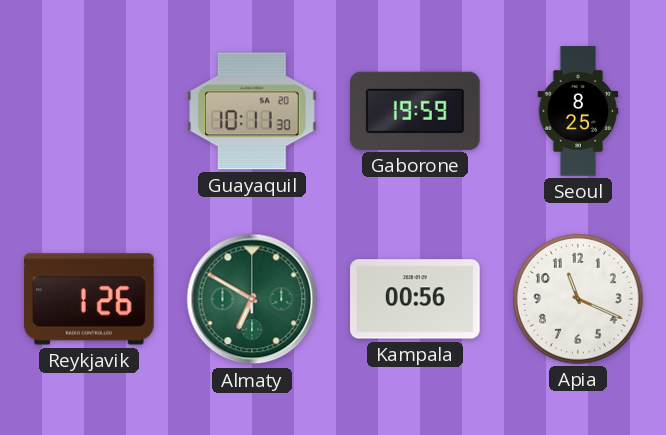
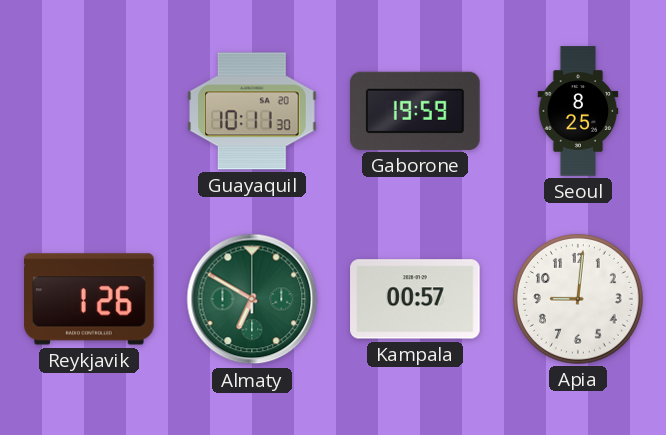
Kampala: 00:56 -> 00:57
Apia: 11:19 -> 9:01
